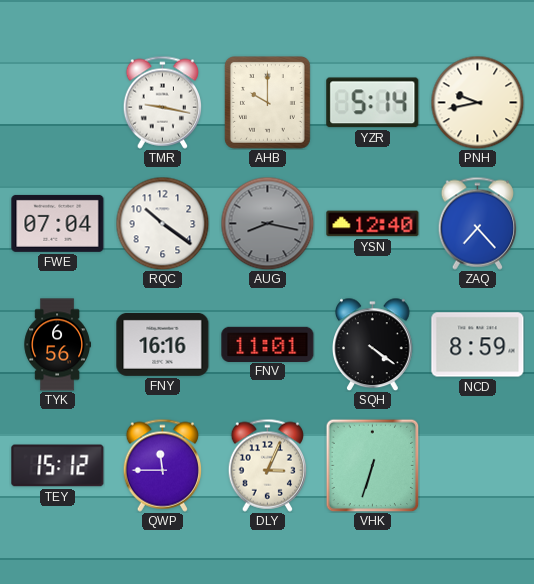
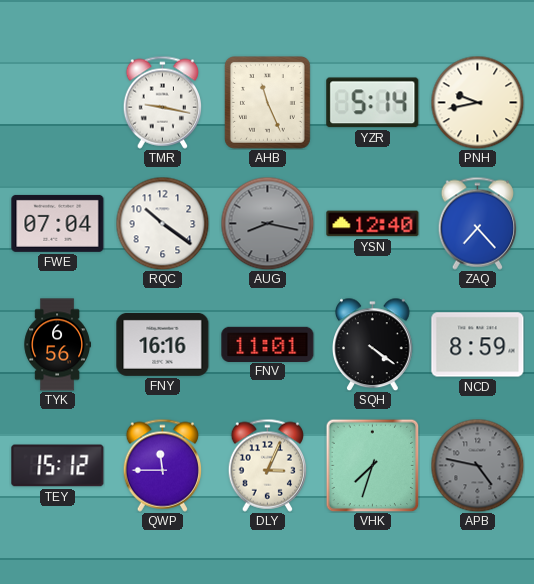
AHB: 10:00 -> 11:26
VHK: 6:33 -> 7:33
APB: none -> 4:47
